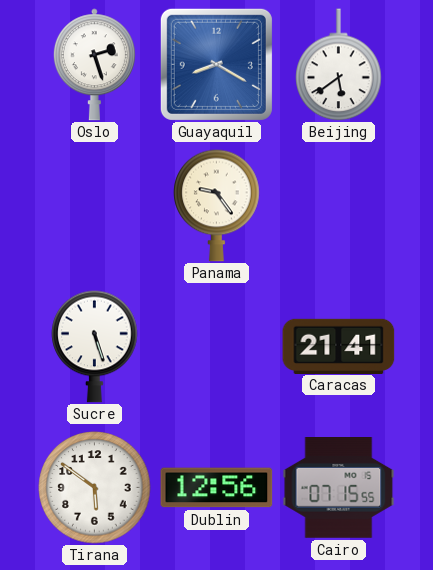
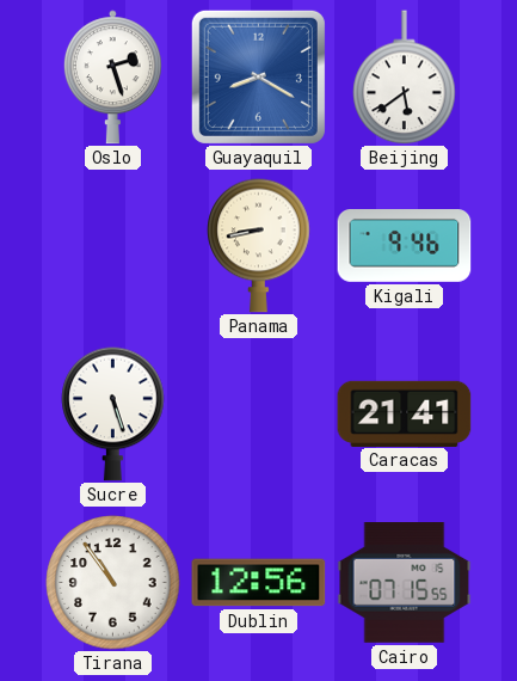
Panama: 9:24 -> 8:43
Kigali: none -> 9:46
Tirana: 5:51 -> 10:54
